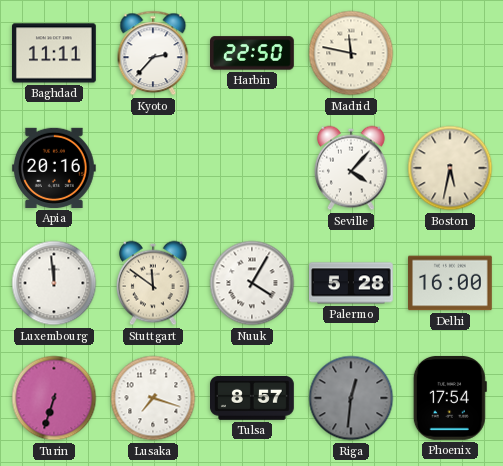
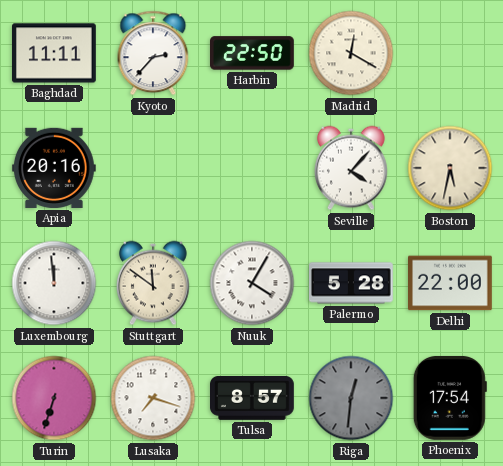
Madrid: 11:47 -> 12:20
Delhi: 16:00 -> 22:00
